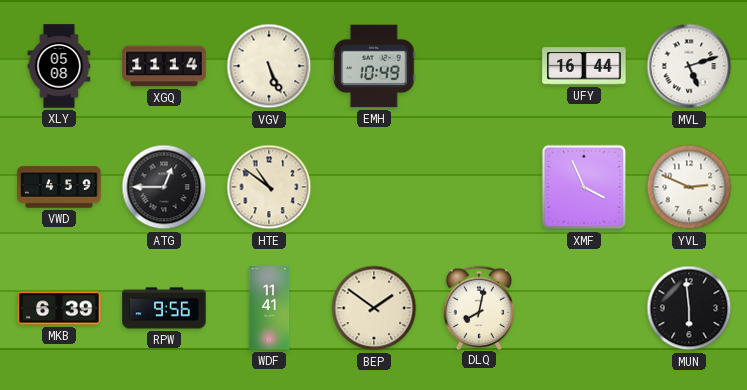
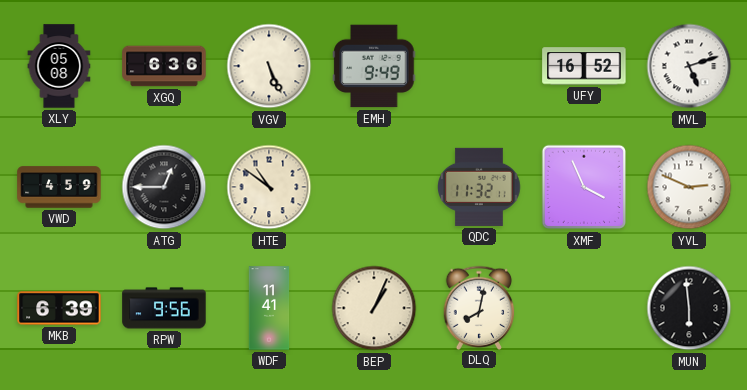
XGQ: 11:14 -> 6:36
EMH: 10:49 -> 9:49
UFY: 16:44 -> 16:52
QDC: none -> 11:32
BEP: 1:51 -> 1:04
